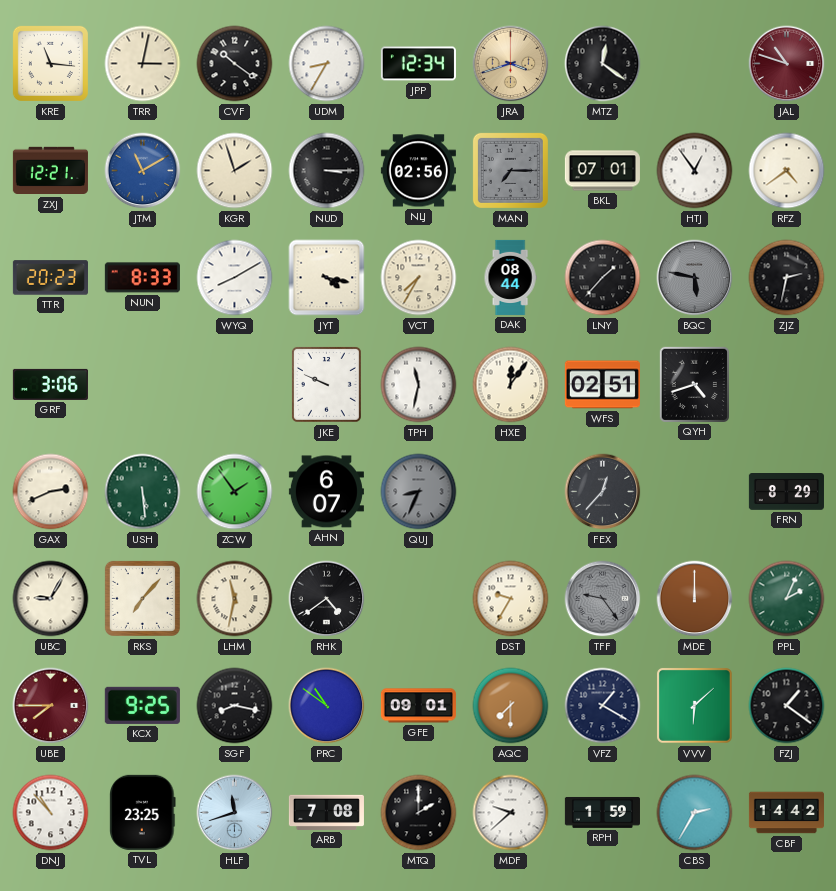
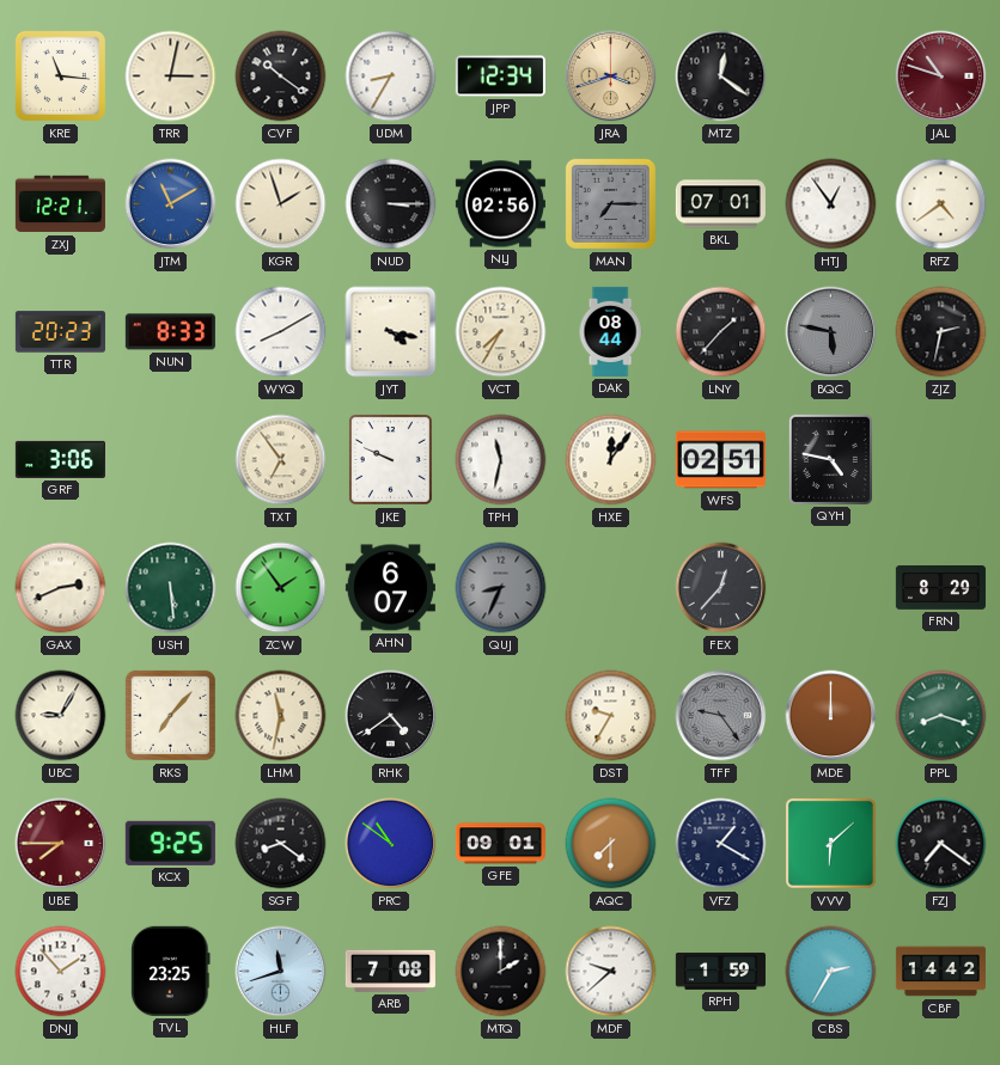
TXT: none -> 6:54
QYH: 4:42 -> 4:47
PPL: 2:04 -> 8:18
SGF: 8:17 -> 8:21
FZJ: 1:21 -> 7:21
DNJ: 10:53 -> 1:53
